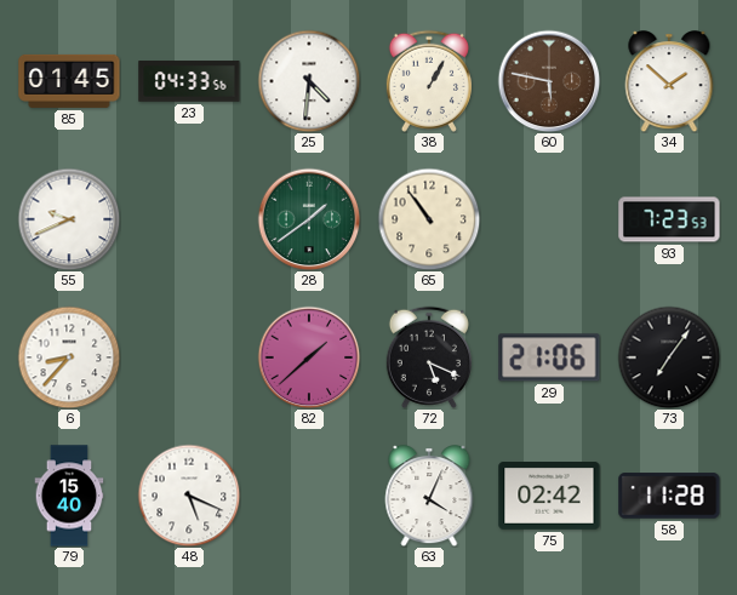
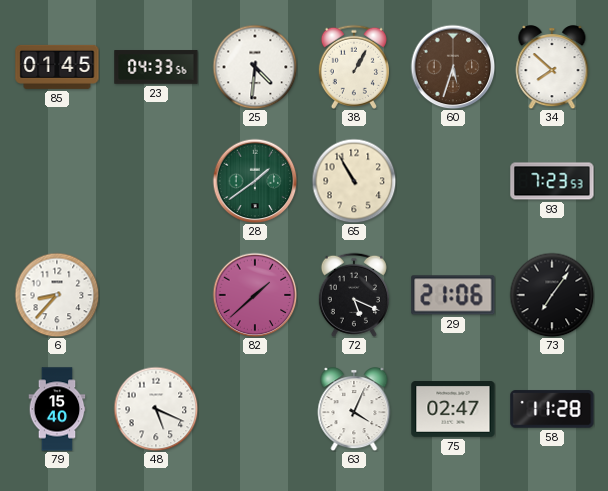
60: 5:47 -> 5:33
34: 1:52 -> 7:52
55: 9:41 -> none
65: 10:54 -> 10:55
75: 02:42 -> 02:47
